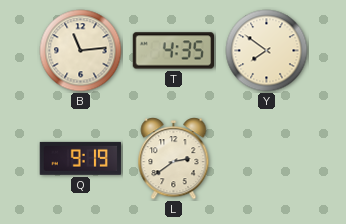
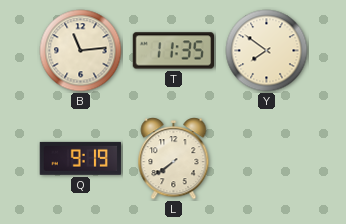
T: 4:35 -> 11:35
L: 2:39 -> 7:39
